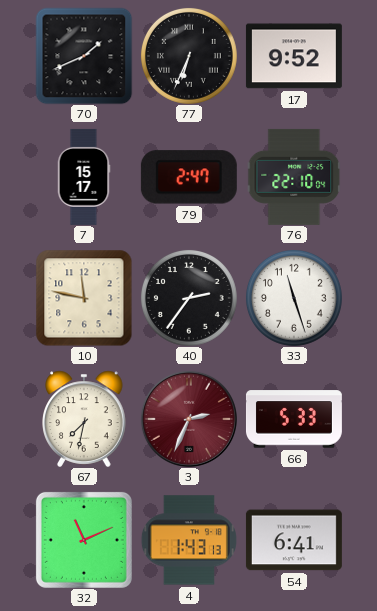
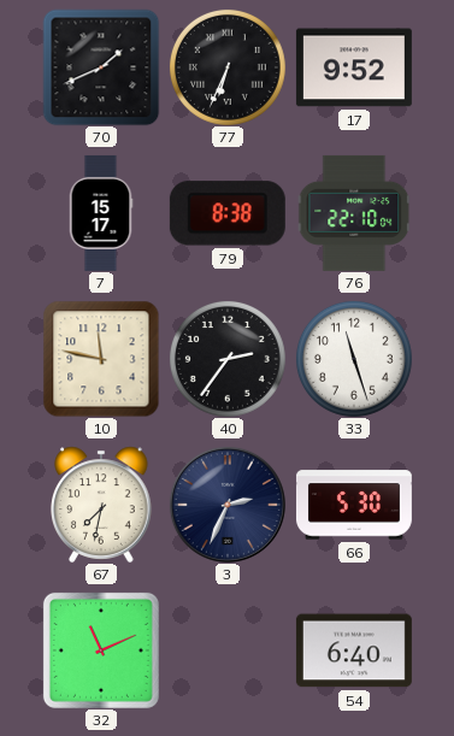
79: 2:47 -> 8:38
3 dial: burgundy -> navy
66: 5:33 -> 5:30
4: 1:43 -> none
54: 6:41 -> 6:40
